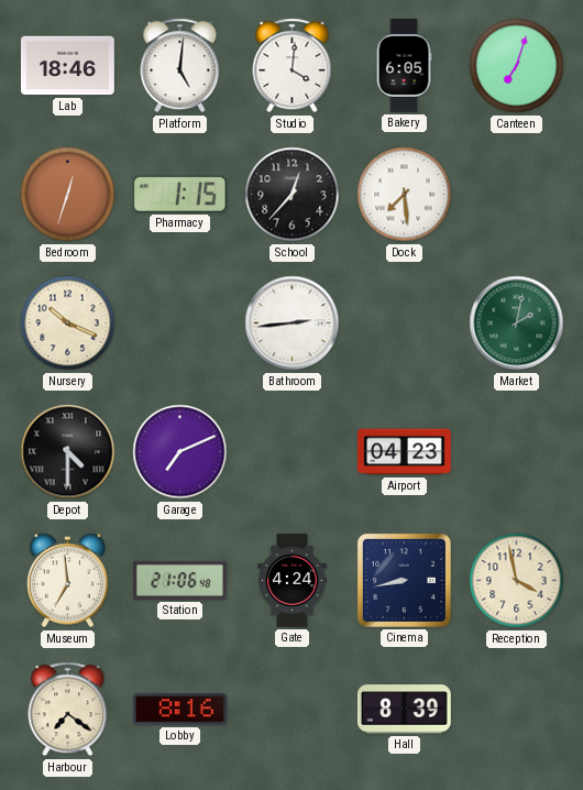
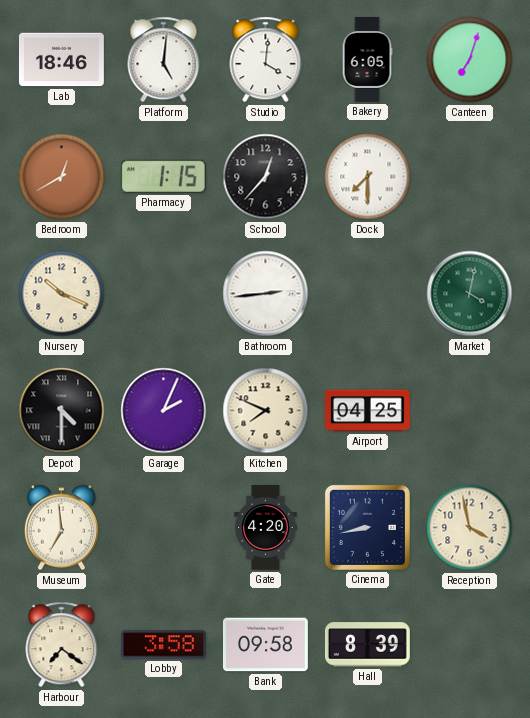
Bedroom: 12:33 -> 12:40
Dock: 7:29 -> 7:30
Market: 2:02 -> 4:02
Garage: 7:11 -> 2:04
Kitchen: none -> 7:49
Airport: 04:23 -> 04:25
Station: 21:06 -> none
Gate: 4:24 -> 4:20
Lobby: 8:16 -> 3:58
Bank: none -> 09:58
